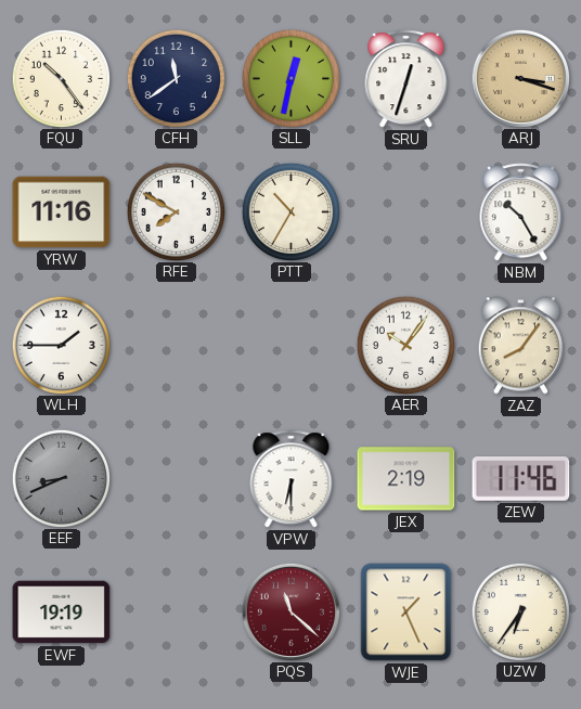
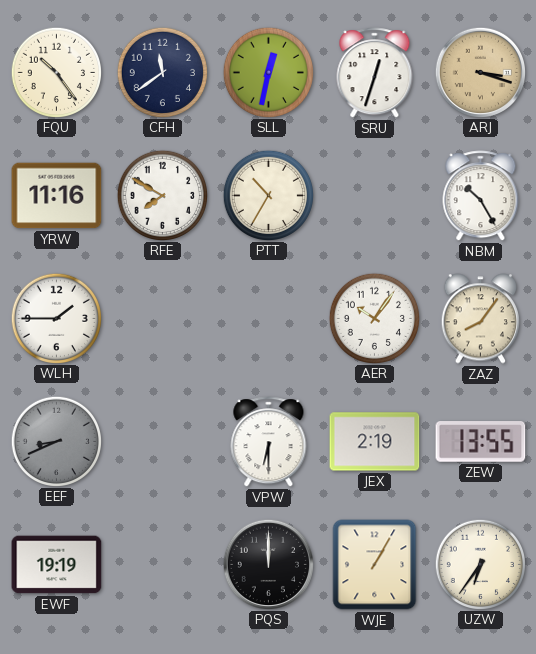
ZEW: 11:46 -> 13:55
PQS: 11:22 -> 12:00
PQS dial: burgundy -> black
WJE: 1:26 -> 1:05
